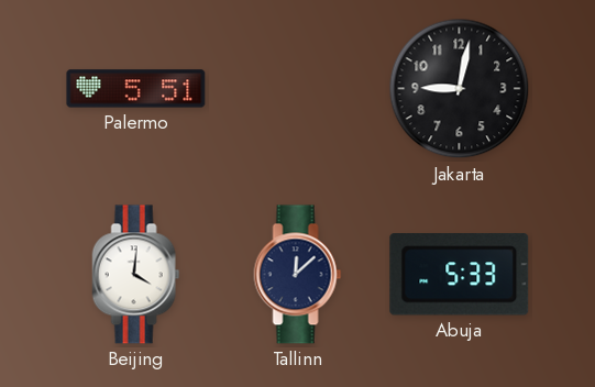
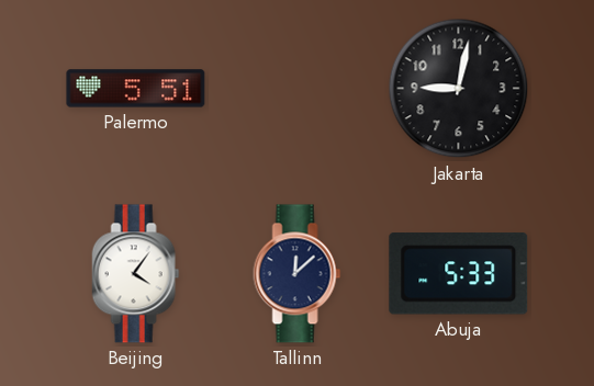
Beijing: 4:01 -> 4:06
